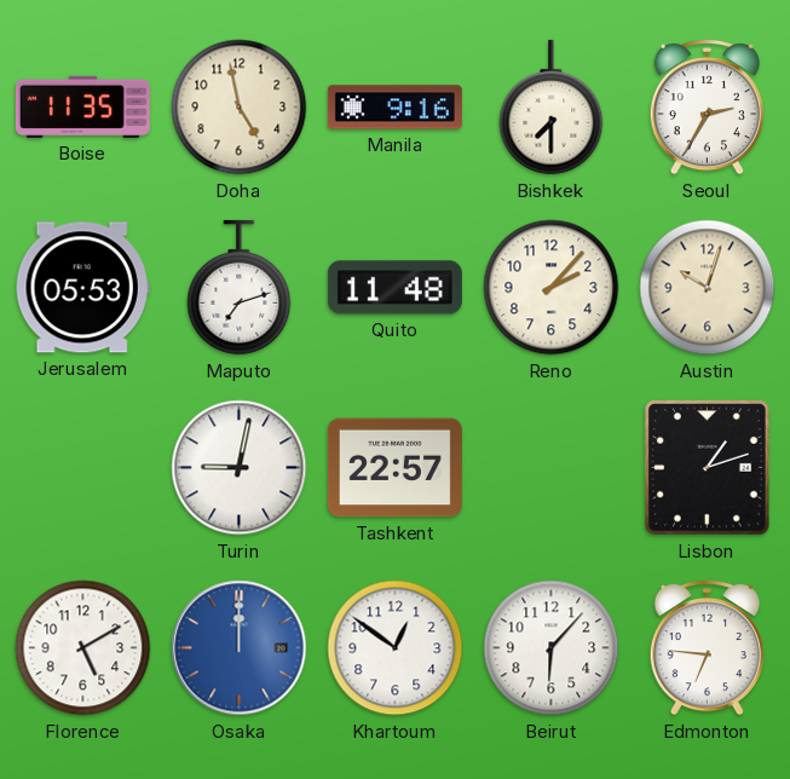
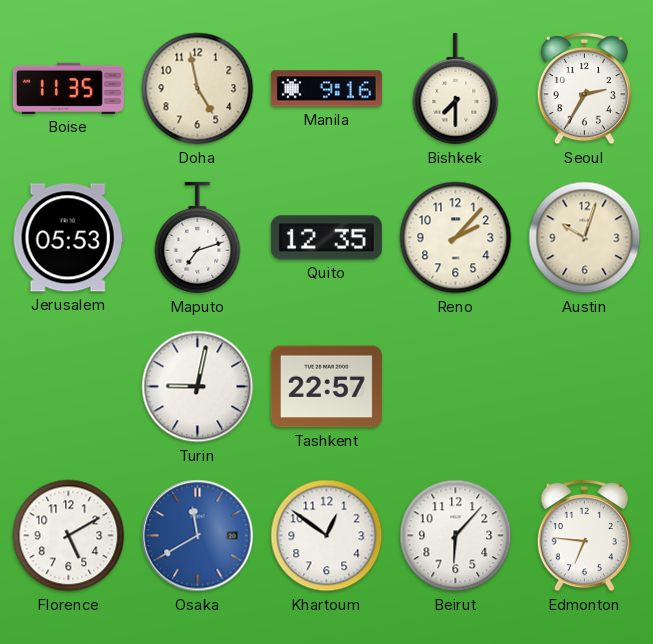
Quito: 11:48 -> 12:35
Lisbon: 1:12 -> none
Osaka: 12:00 -> 11:40
